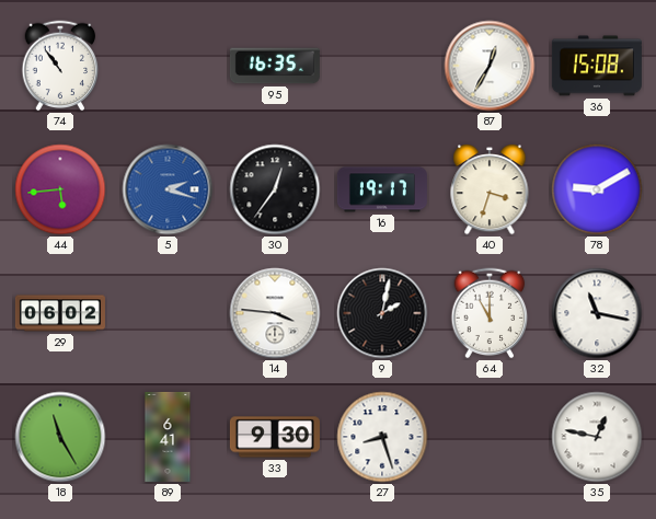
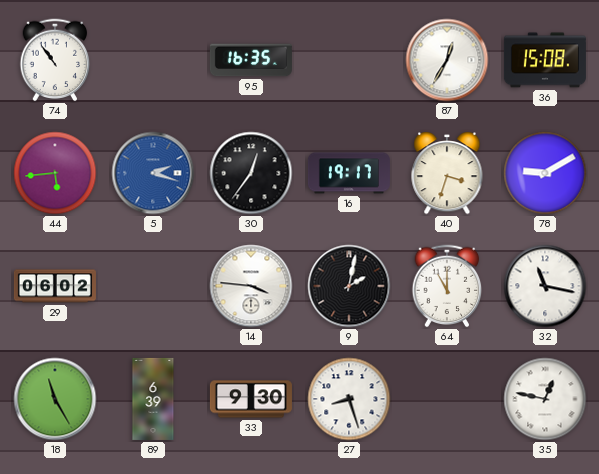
89: 6:41 -> 6:39
